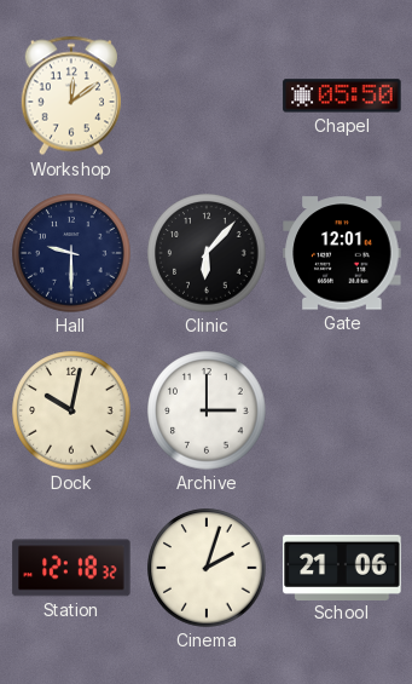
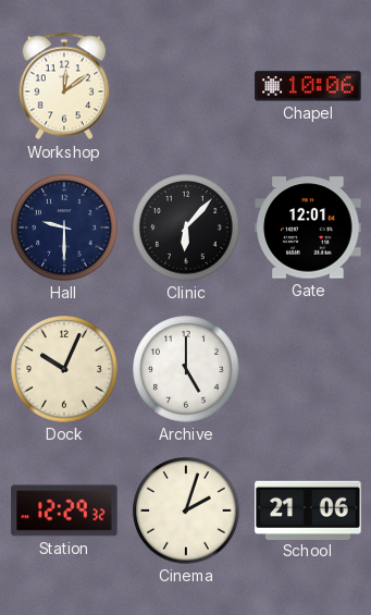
Chapel: 05:50 -> 10:06
Dock: 10:02 -> 10:04
Archive: 3:00 -> 5:00
Station: 12:18 -> 12:29
